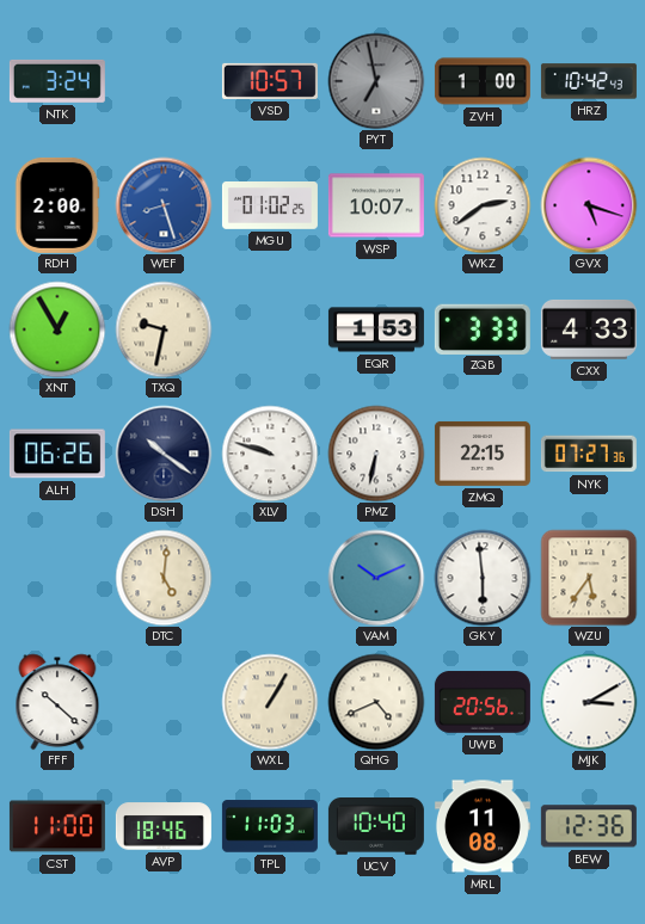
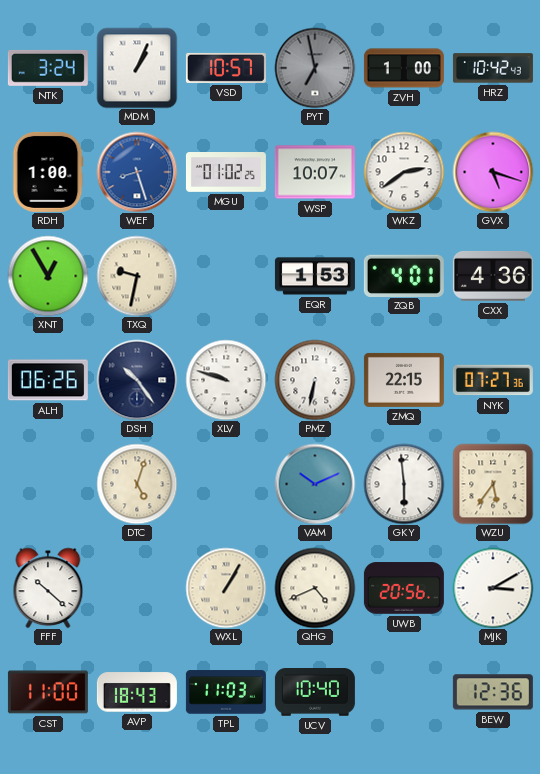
MDM: none -> 1:04
RDH: 2:00 -> 1:00
ZQB: 3:33 -> 4:01
CXX: 4:33 -> 4:36
DSH: 10:21 -> 10:24
DTC: 5:01 -> 5:03
AVP: 18:46 -> 18:43
MRL: 11:08 -> none
